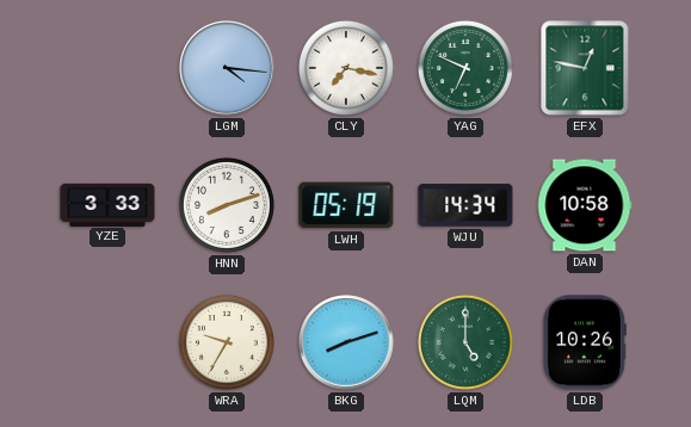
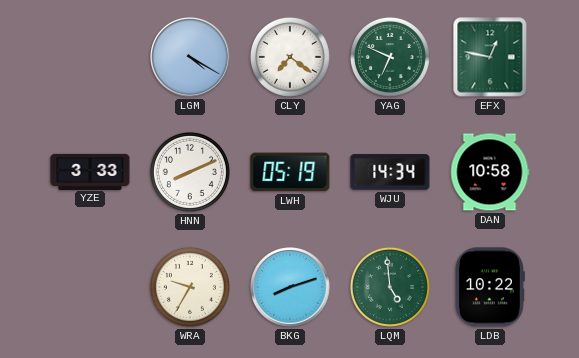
LGM: 4:16 -> 4:20
CLY: 7:17 -> 7:21
HNN: 8:12 -> 8:11
LQM: 5:00 -> 4:59
LDB: 10:26 -> 10:22
